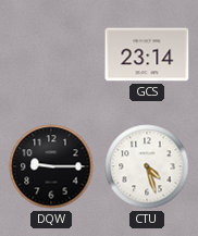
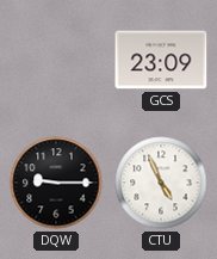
GCS: 23:14 -> 23:09
CTU: 4:27 -> 4:56
